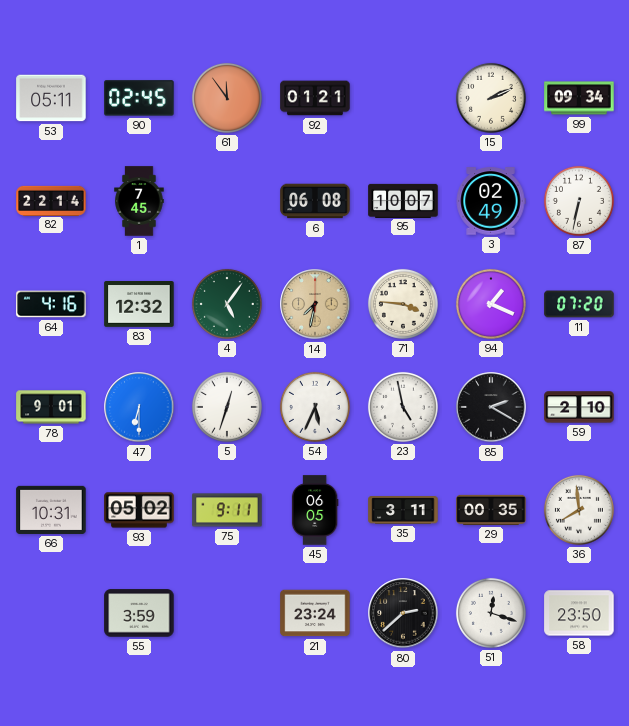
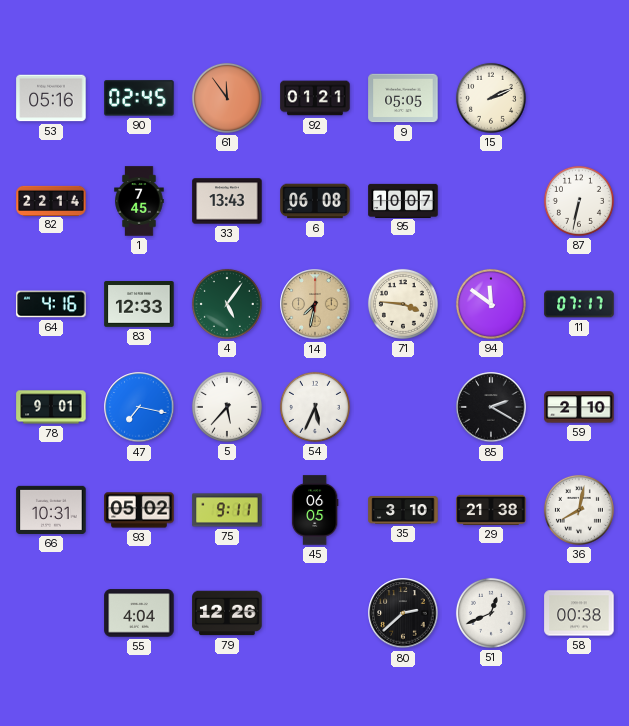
53: 05:11 -> 05:16
9: none -> 05:05
99: 09:34 -> none
33: none -> 13:43
3: 02:49 -> none
83: 12:32 -> 12:33
94: 1:19 -> 11:51
11: 07:20 -> 07:17
47: 6:30 -> 7:17
5: 12:33 -> 5:37
23: 4:58 -> none
35: 3:11 -> 3:10
29: 00:35 -> 21:38
36: 7:59 -> 8:02
55: 3:59 -> 4:04
79: none -> 12:26
21: 23:24 -> none
51: 12:18 -> 12:41
58: 23:50 -> 00:38
